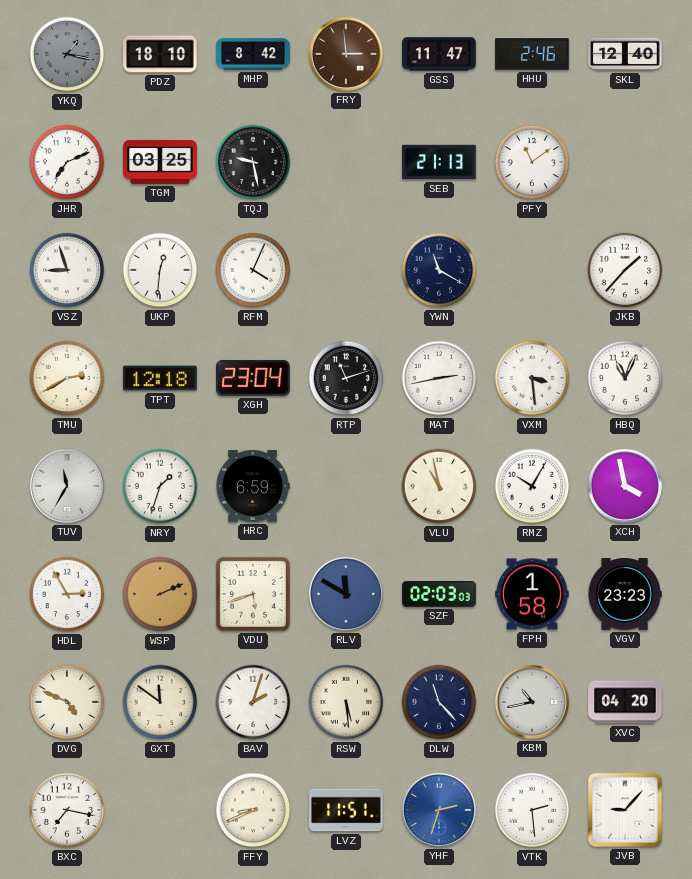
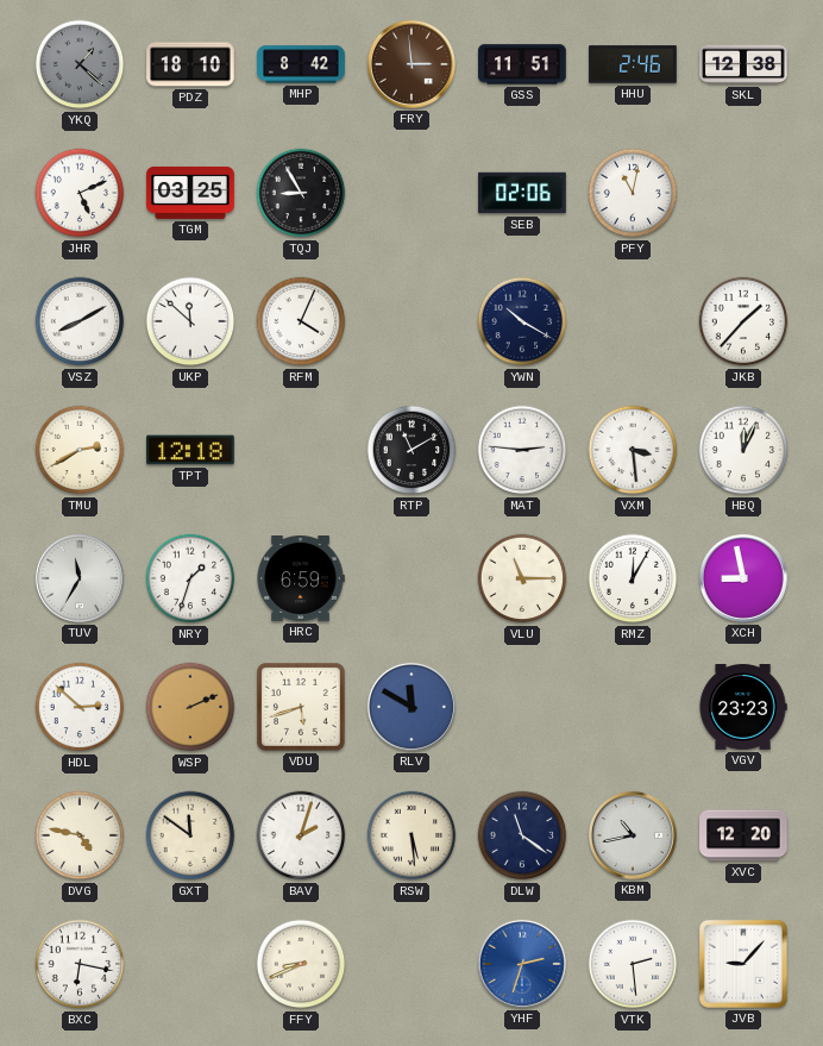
YKQ: 1:17 -> 1:22
GSS: 11:47 -> 11:51
SKL: 12:40 -> 12:38
JHR: 7:11 -> 5:11
TQJ: 9:28 -> 8:55
SEB: 21:13 -> 02:06
PFY: 11:09 -> 11:02
VSZ: 8:57 -> 8:10
UKP: 12:31 -> 11:52
YWN: 11:20 -> 10:20
XGH: 23:04 -> none
RTP: 11:12 -> 11:10
MAT: 2:43 -> 2:46
HBQ: 11:04 -> 12:04
VLU: 10:58 -> 11:15
RMZ: 10:05 -> 12:05
XCH: 3:58 -> 8:58
HDL: 2:55 -> 2:52
SZF: 02:03 -> none
FPH: 1:58 -> none
DVG: 4:49 -> 4:47
DLW: 11:23 -> 11:21
XVC: 04:20 -> 12:20
BXC: 7:17 -> 6:17
LVZ: 11:51 -> none
